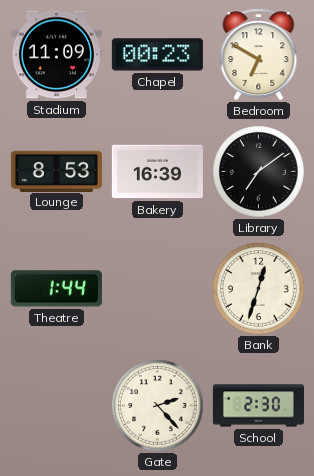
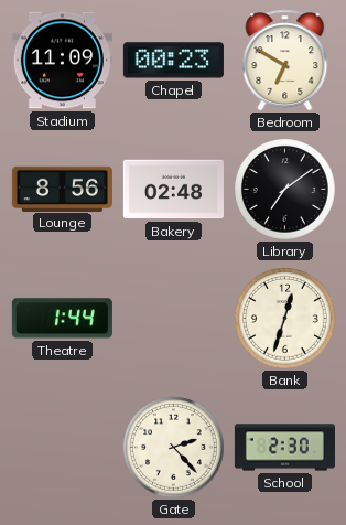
Lounge: 8:53 -> 8:56
Bakery: 16:39 -> 02:48
